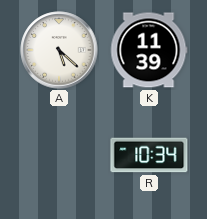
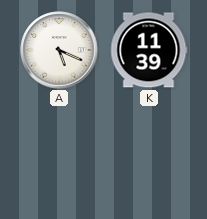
A: 5:22 -> 5:19
R: 10:34 -> none
